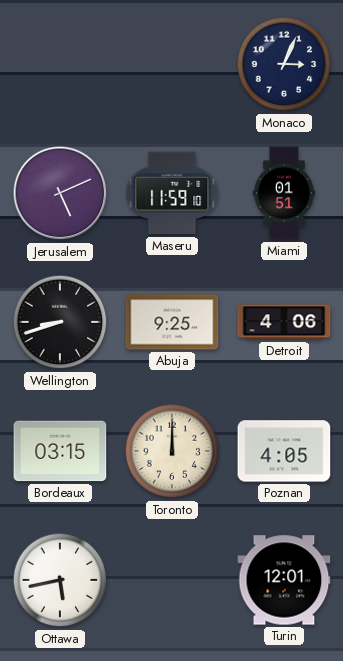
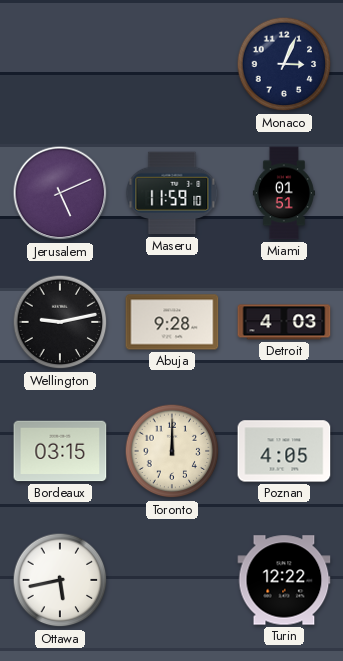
Wellington: 8:42 -> 9:13
Abuja: 9:25 -> 9:28
Detroit: 4:06 -> 4:03
Turin: 12:01 -> 12:22
